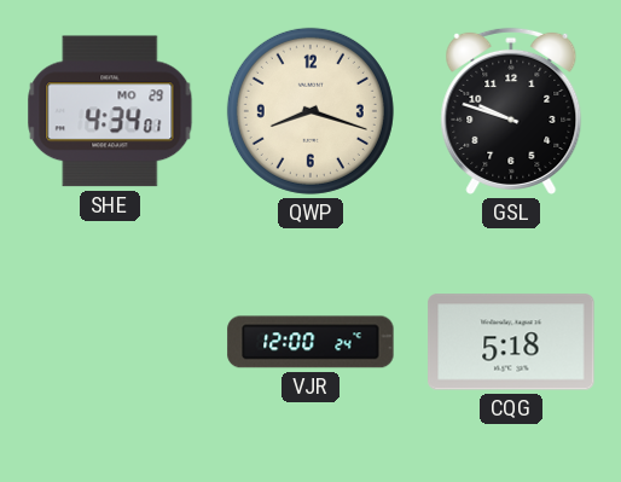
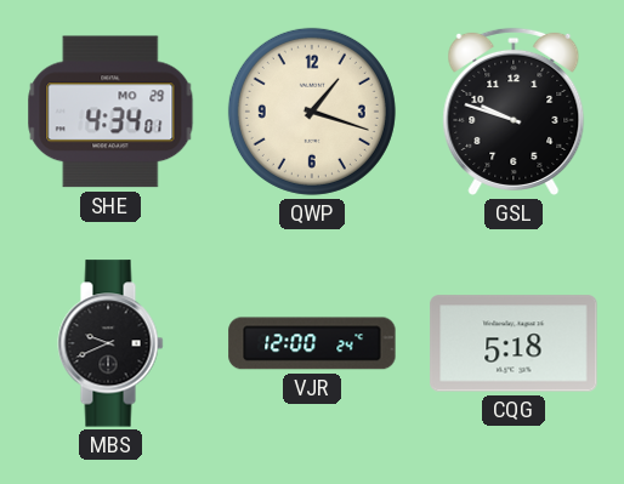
QWP: 8:18 -> 1:18
MBS: none -> 9:41
